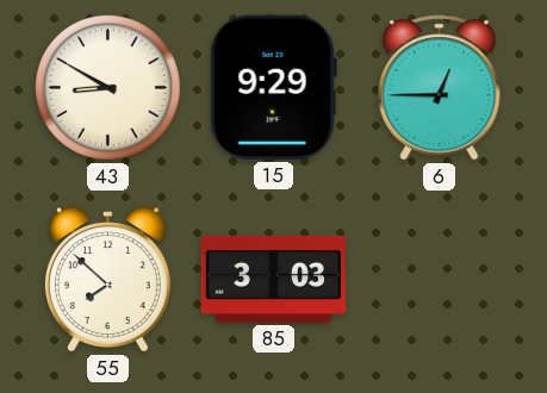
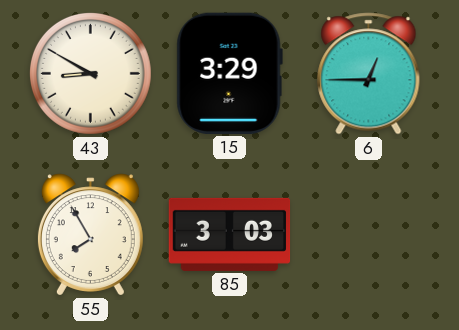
15: 9:29 -> 3:29
55: 7:52 -> 7:55
